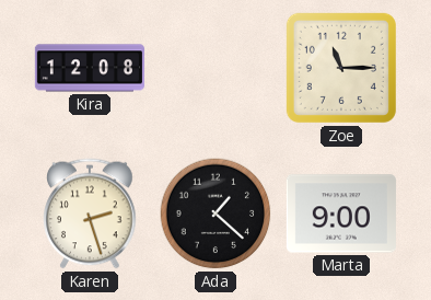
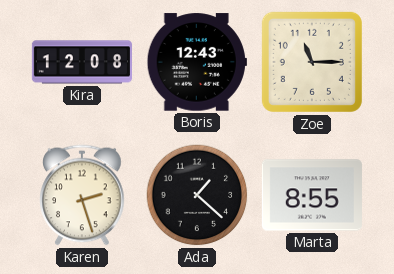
Boris: none -> 12:43
Marta: 9:00 -> 8:55
